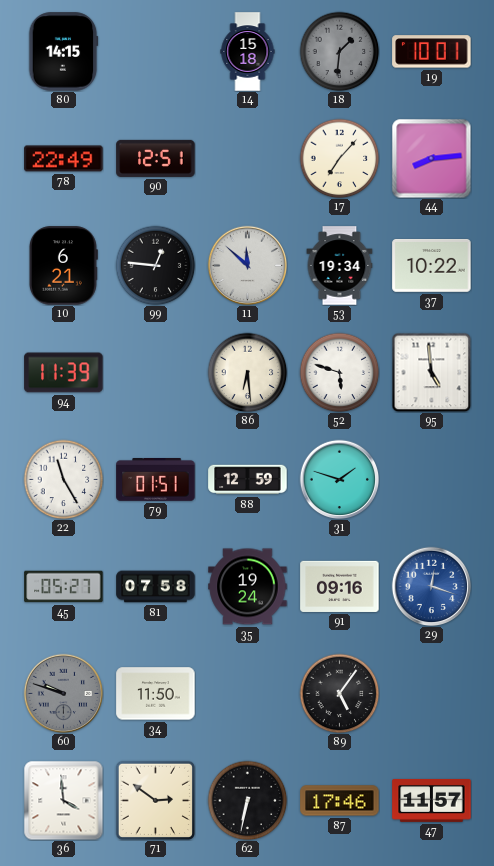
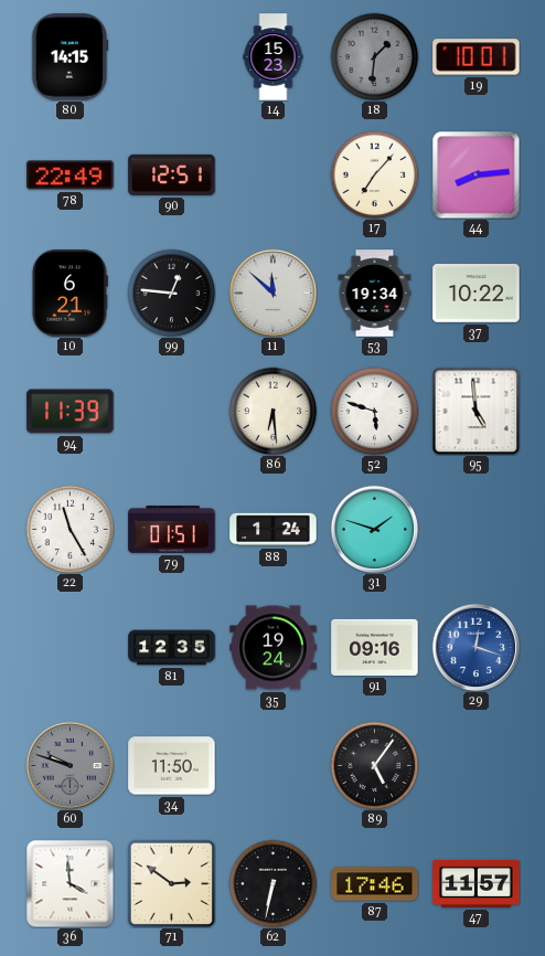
14: 15:18 -> 15:23
88: 12:59 -> 1:24
45: 05:27 -> none
81: 07:58 -> 12:35
